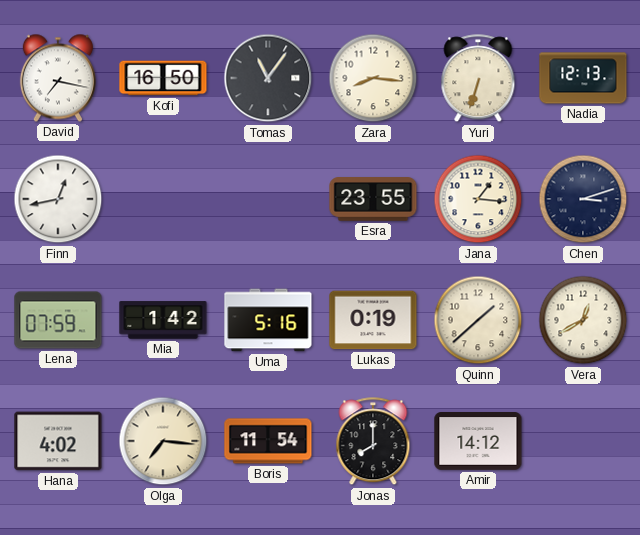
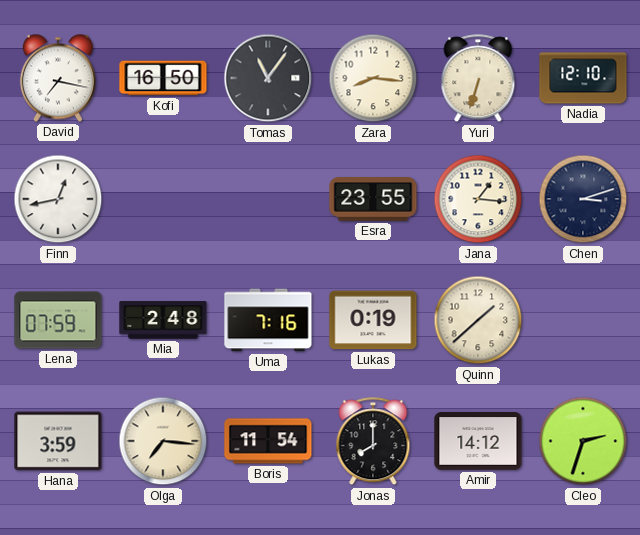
Nadia: 12:13 -> 12:10
Mia: 1:42 -> 2:48
Uma: 5:16 -> 7:16
Vera: 12:40 -> none
Hana: 4:02 -> 3:59
Cleo: none -> 2:33
